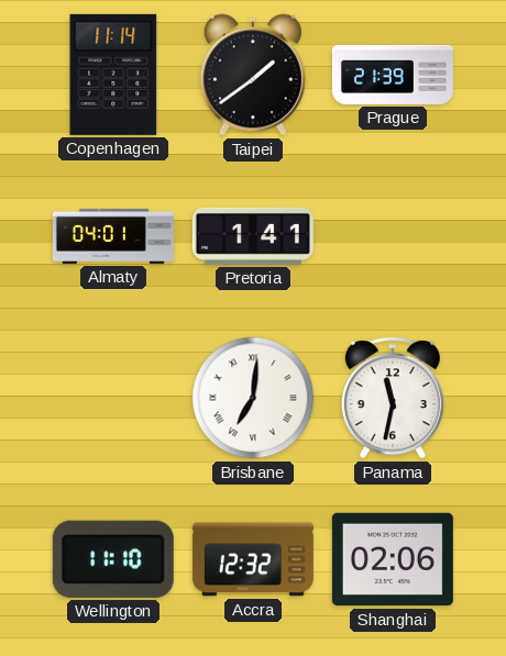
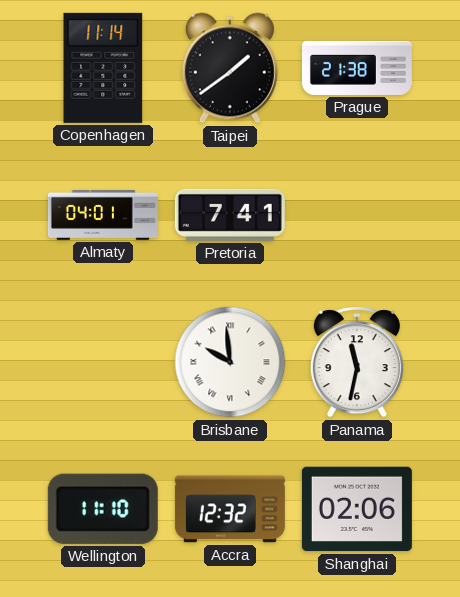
Prague: 21:39 -> 21:38
Pretoria: 1:41 -> 7:41
Brisbane: 7:01 -> 9:59
